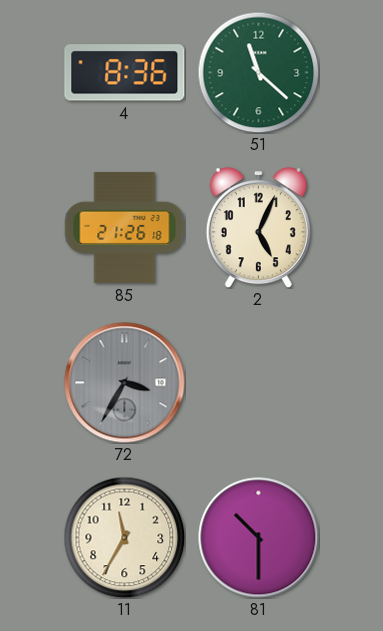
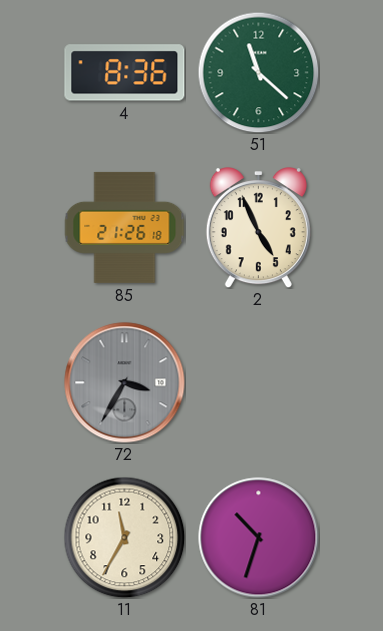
2: 5:04 -> 4:56
81: 10:30 -> 10:33
